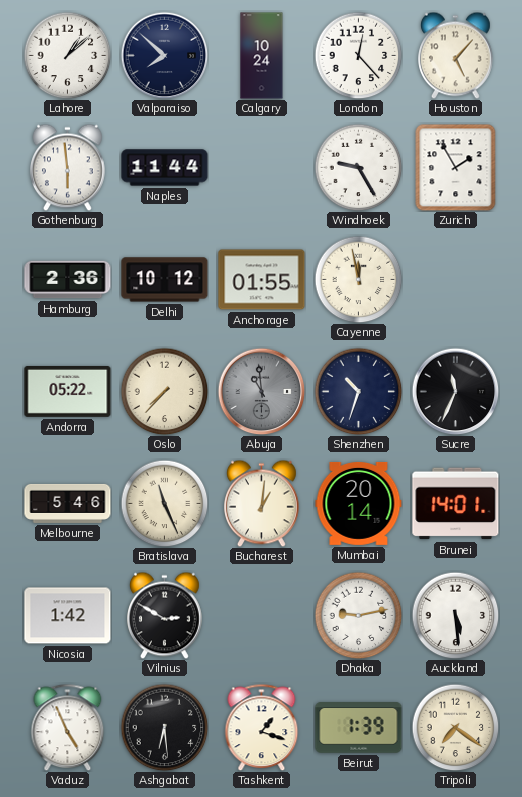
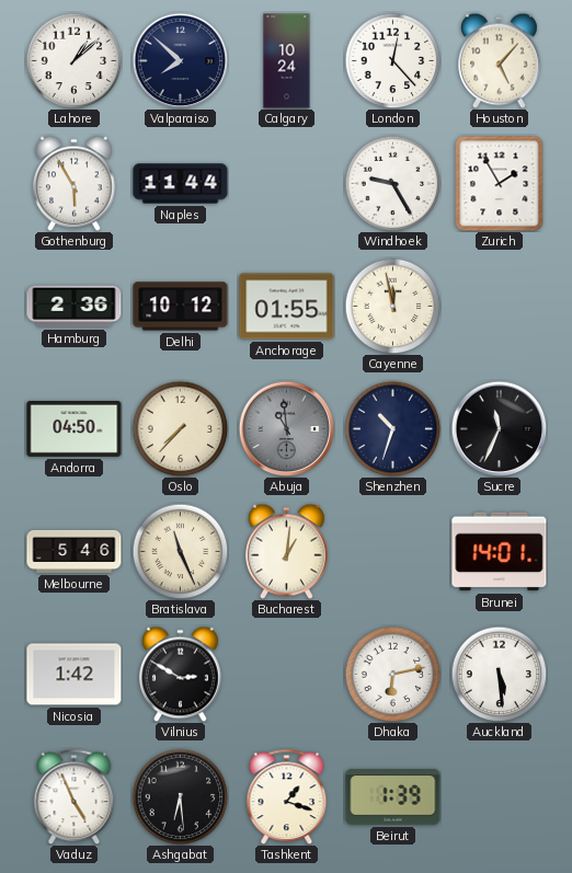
Gothenburg: 5:59 -> 5:55
Andorra: 05:22 -> 04:50
Mumbai: 20:14 -> none
Dhaka: 9:13 -> 6:13
Tripoli: 7:21 -> none
